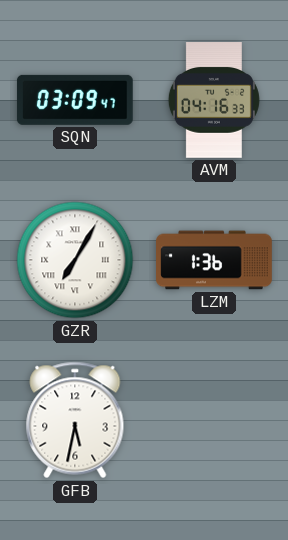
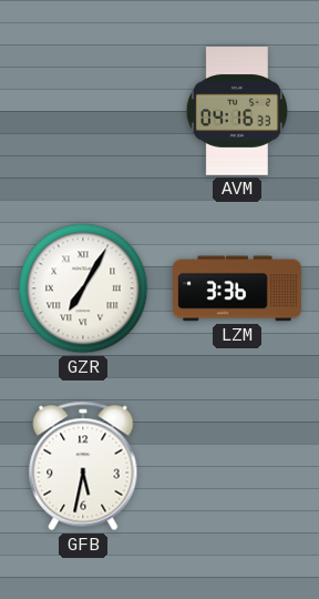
SQN: 03:09 -> none
LZM: 1:36 -> 3:36
